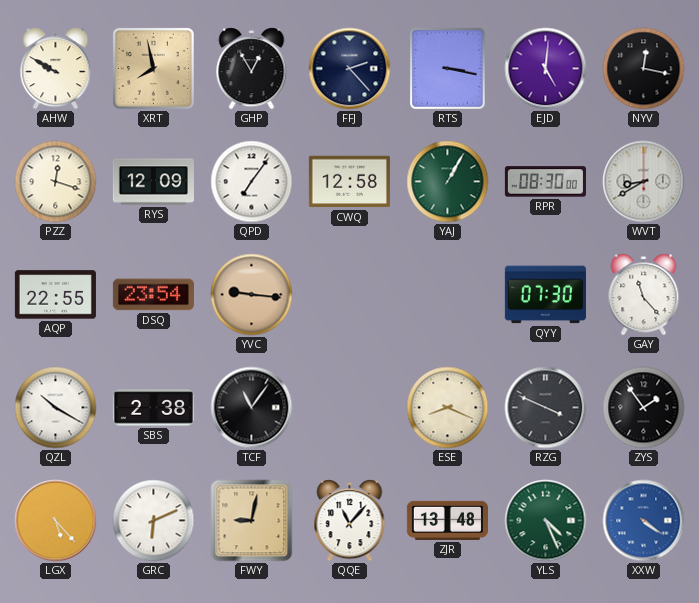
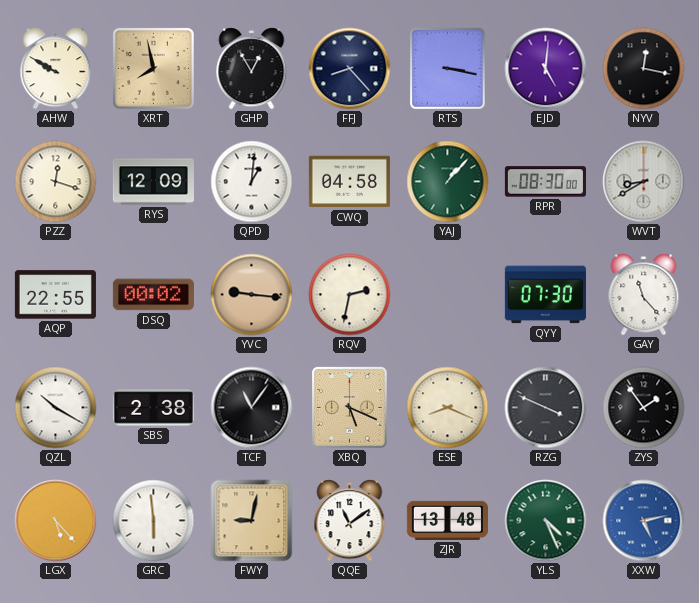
FFJ: 2:23 -> 8:23
QPD: 7:06 -> 1:01
CWQ: 12:58 -> 04:58
YAJ: 1:05 -> 1:07
DSQ: 23:54 -> 00:02
RQV: none -> 2:32
XBQ: none -> 5:19
GRC: 6:11 -> 5:59
QQE: 11:07 -> 11:09
XXW: 4:21 -> 5:13
